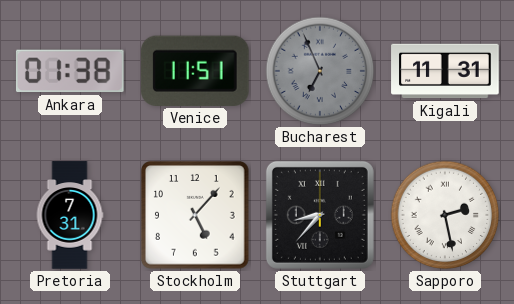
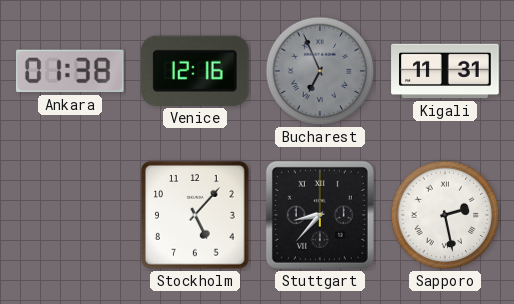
Venice: 11:51 -> 12:16
Pretoria: 7:31 -> none
